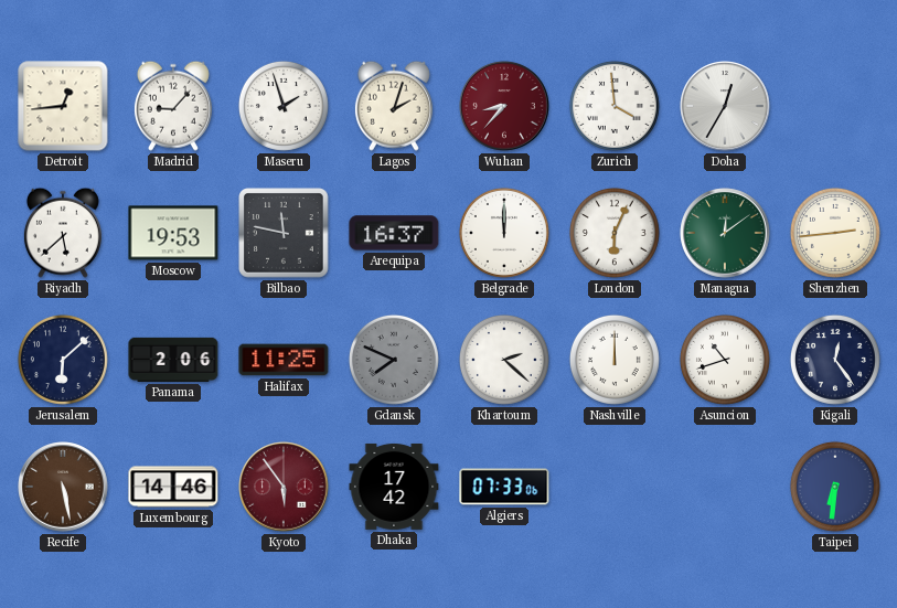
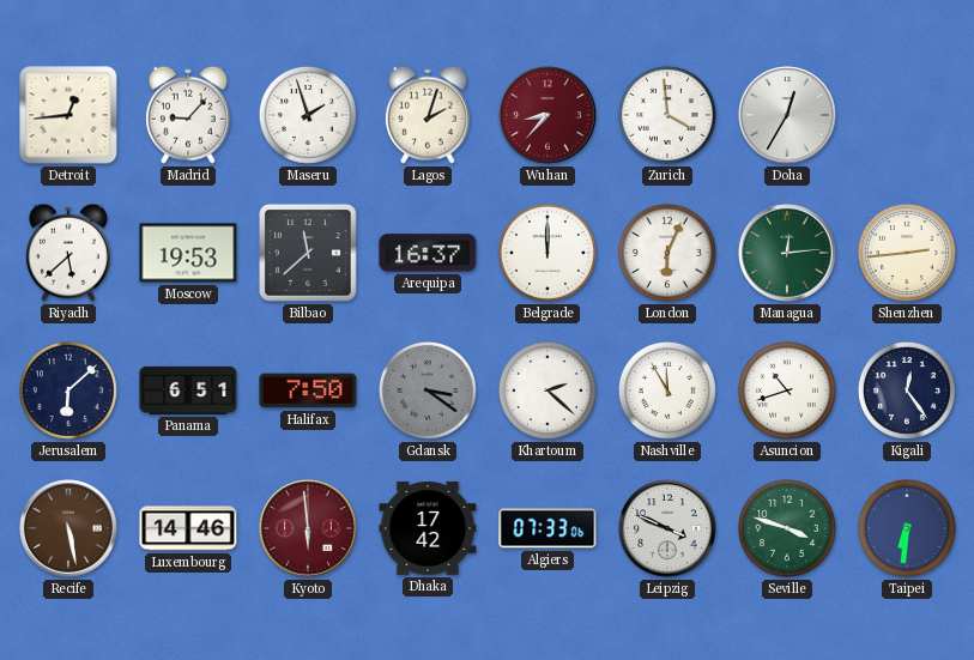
Bilbao: 11:47 -> 11:38
Managua: 12:09 -> 12:14
Panama: 2:06 -> 6:51
Halifax: 11:25 -> 7:50
Gdansk: 7:49 -> 3:21
Nashville: 12:00 -> 11:55
Kyoto: 5:54 -> 5:59
Leipzig: none -> 3:49
Seville: none -> 3:48
